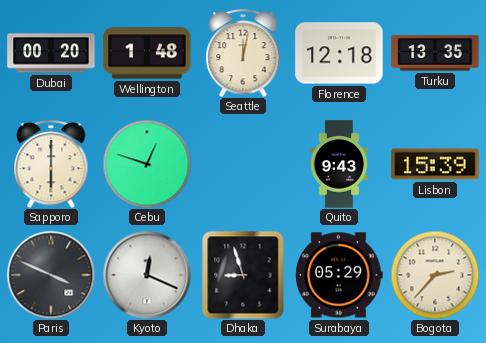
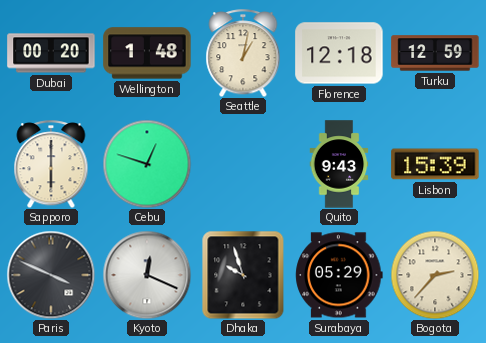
Seattle: 12:02 -> 1:02
Turku: 13:35 -> 12:59
Dhaka: 8:57 -> 9:57
